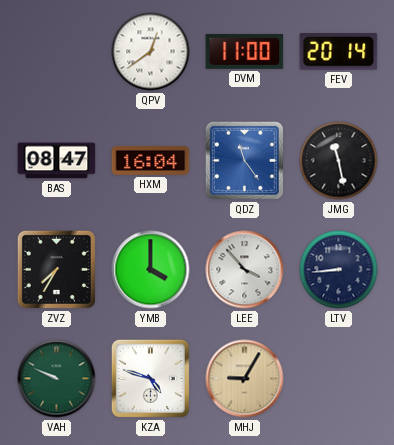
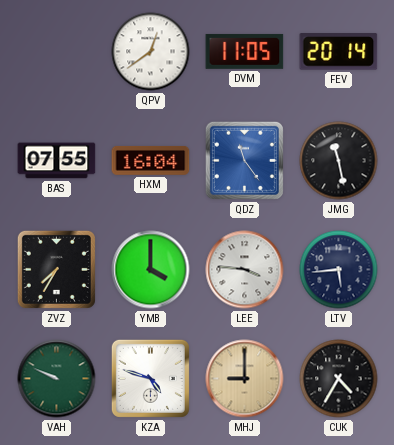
DVM: 11:00 -> 11:05
BAS: 08:47 -> 07:55
LEE: 3:53 -> 3:46
LTV: 8:44 -> 5:44
MHJ: 9:05 -> 9:00
CUK: none -> 4:35
